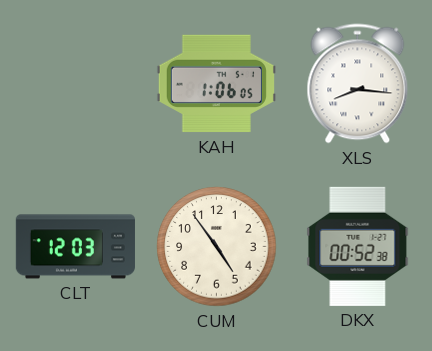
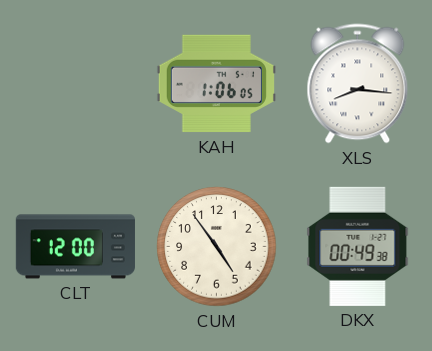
CLT: 12:03 -> 12:00
DKX: 00:52 -> 00:49
